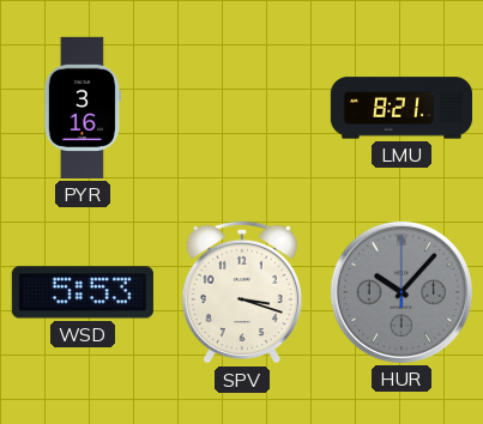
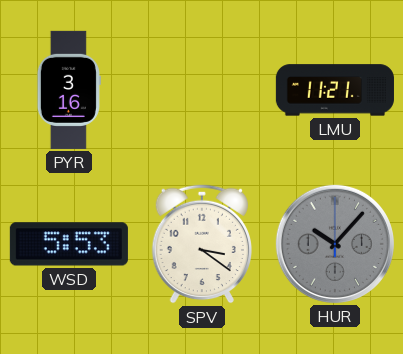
LMU: 8:21 -> 11:21
SPV: 3:18 -> 3:21
